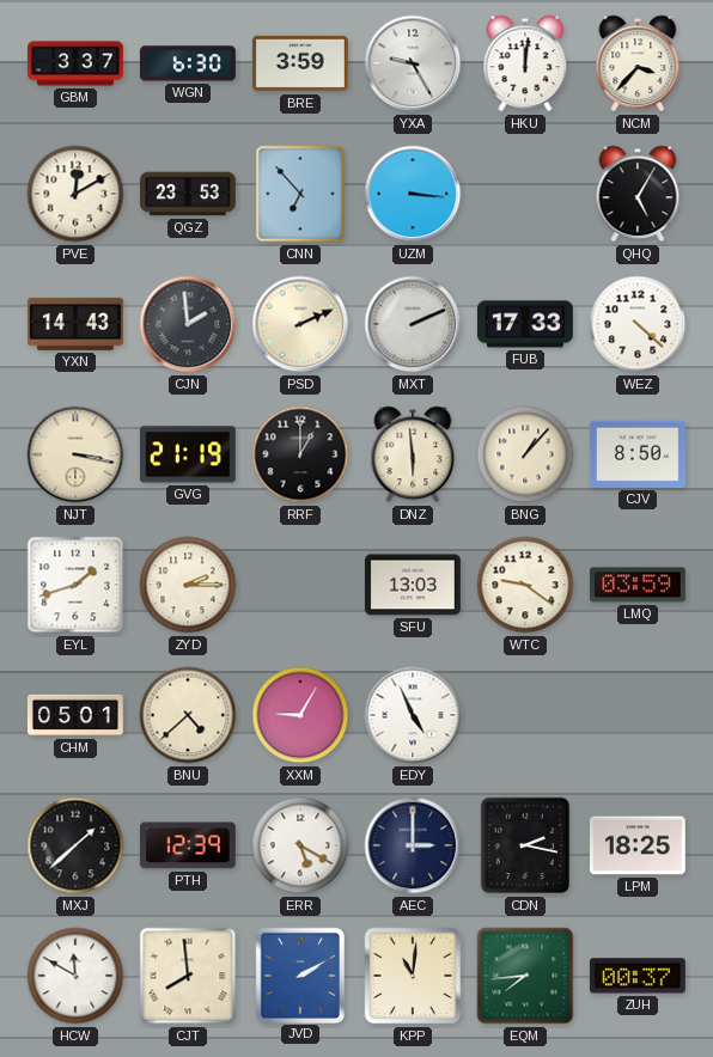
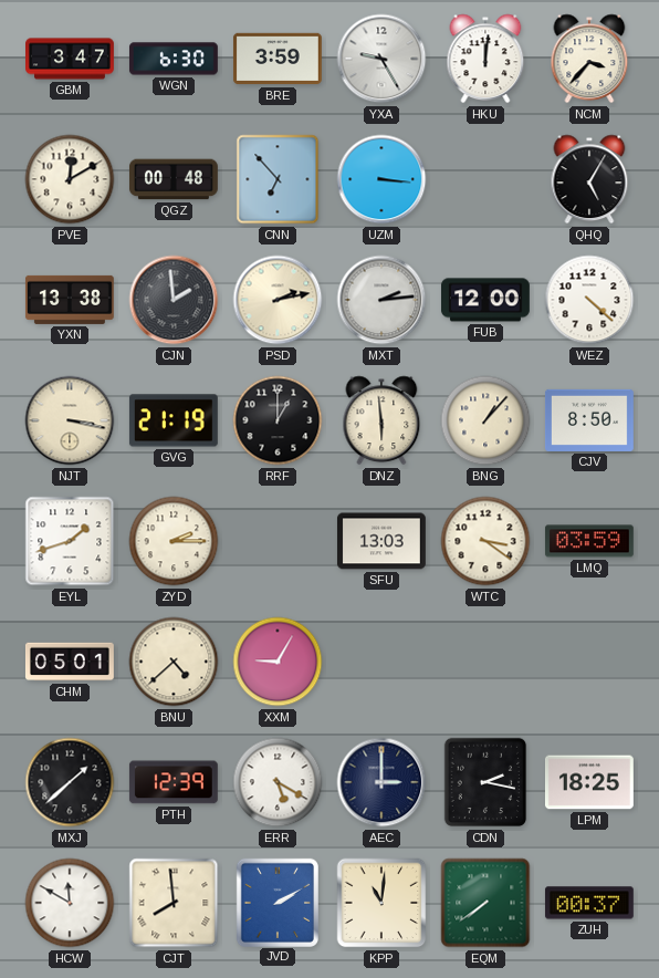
GBM: 3:37 -> 3:47
QGZ: 23:53 -> 00:48
YXN: 14:43 -> 13:38
PSD: 2:11 -> 2:13
MXT: 2:11 -> 2:14
FUB: 17:33 -> 12:00
WTC: 9:21 -> 3:21
EDY: 4:56 -> none
EQM: 7:44 -> 7:39
